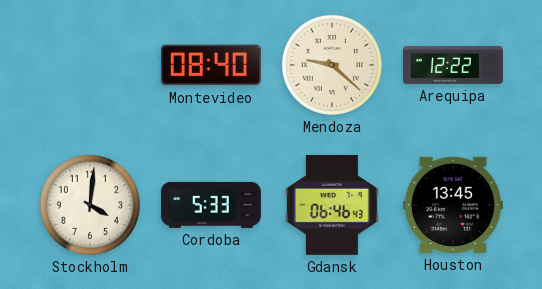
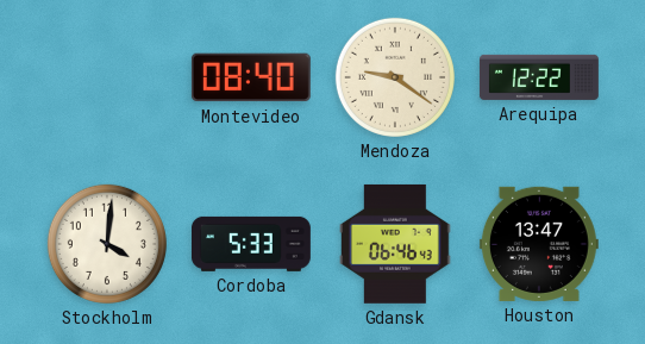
Mendoza: 9:22 -> 9:21
Houston: 13:45 -> 13:47
